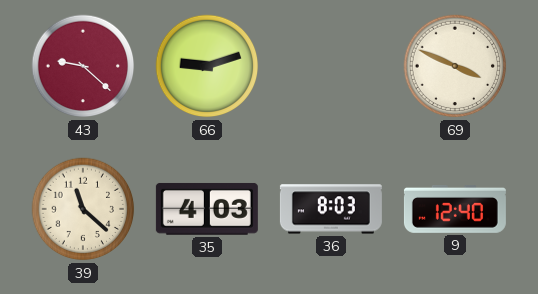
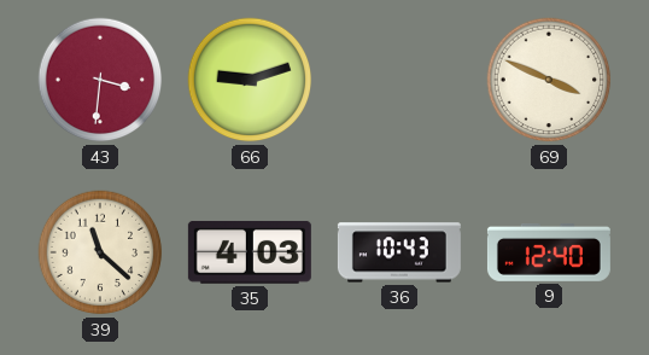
43: 9:22 -> 3:31
36: 8:03 -> 10:43
